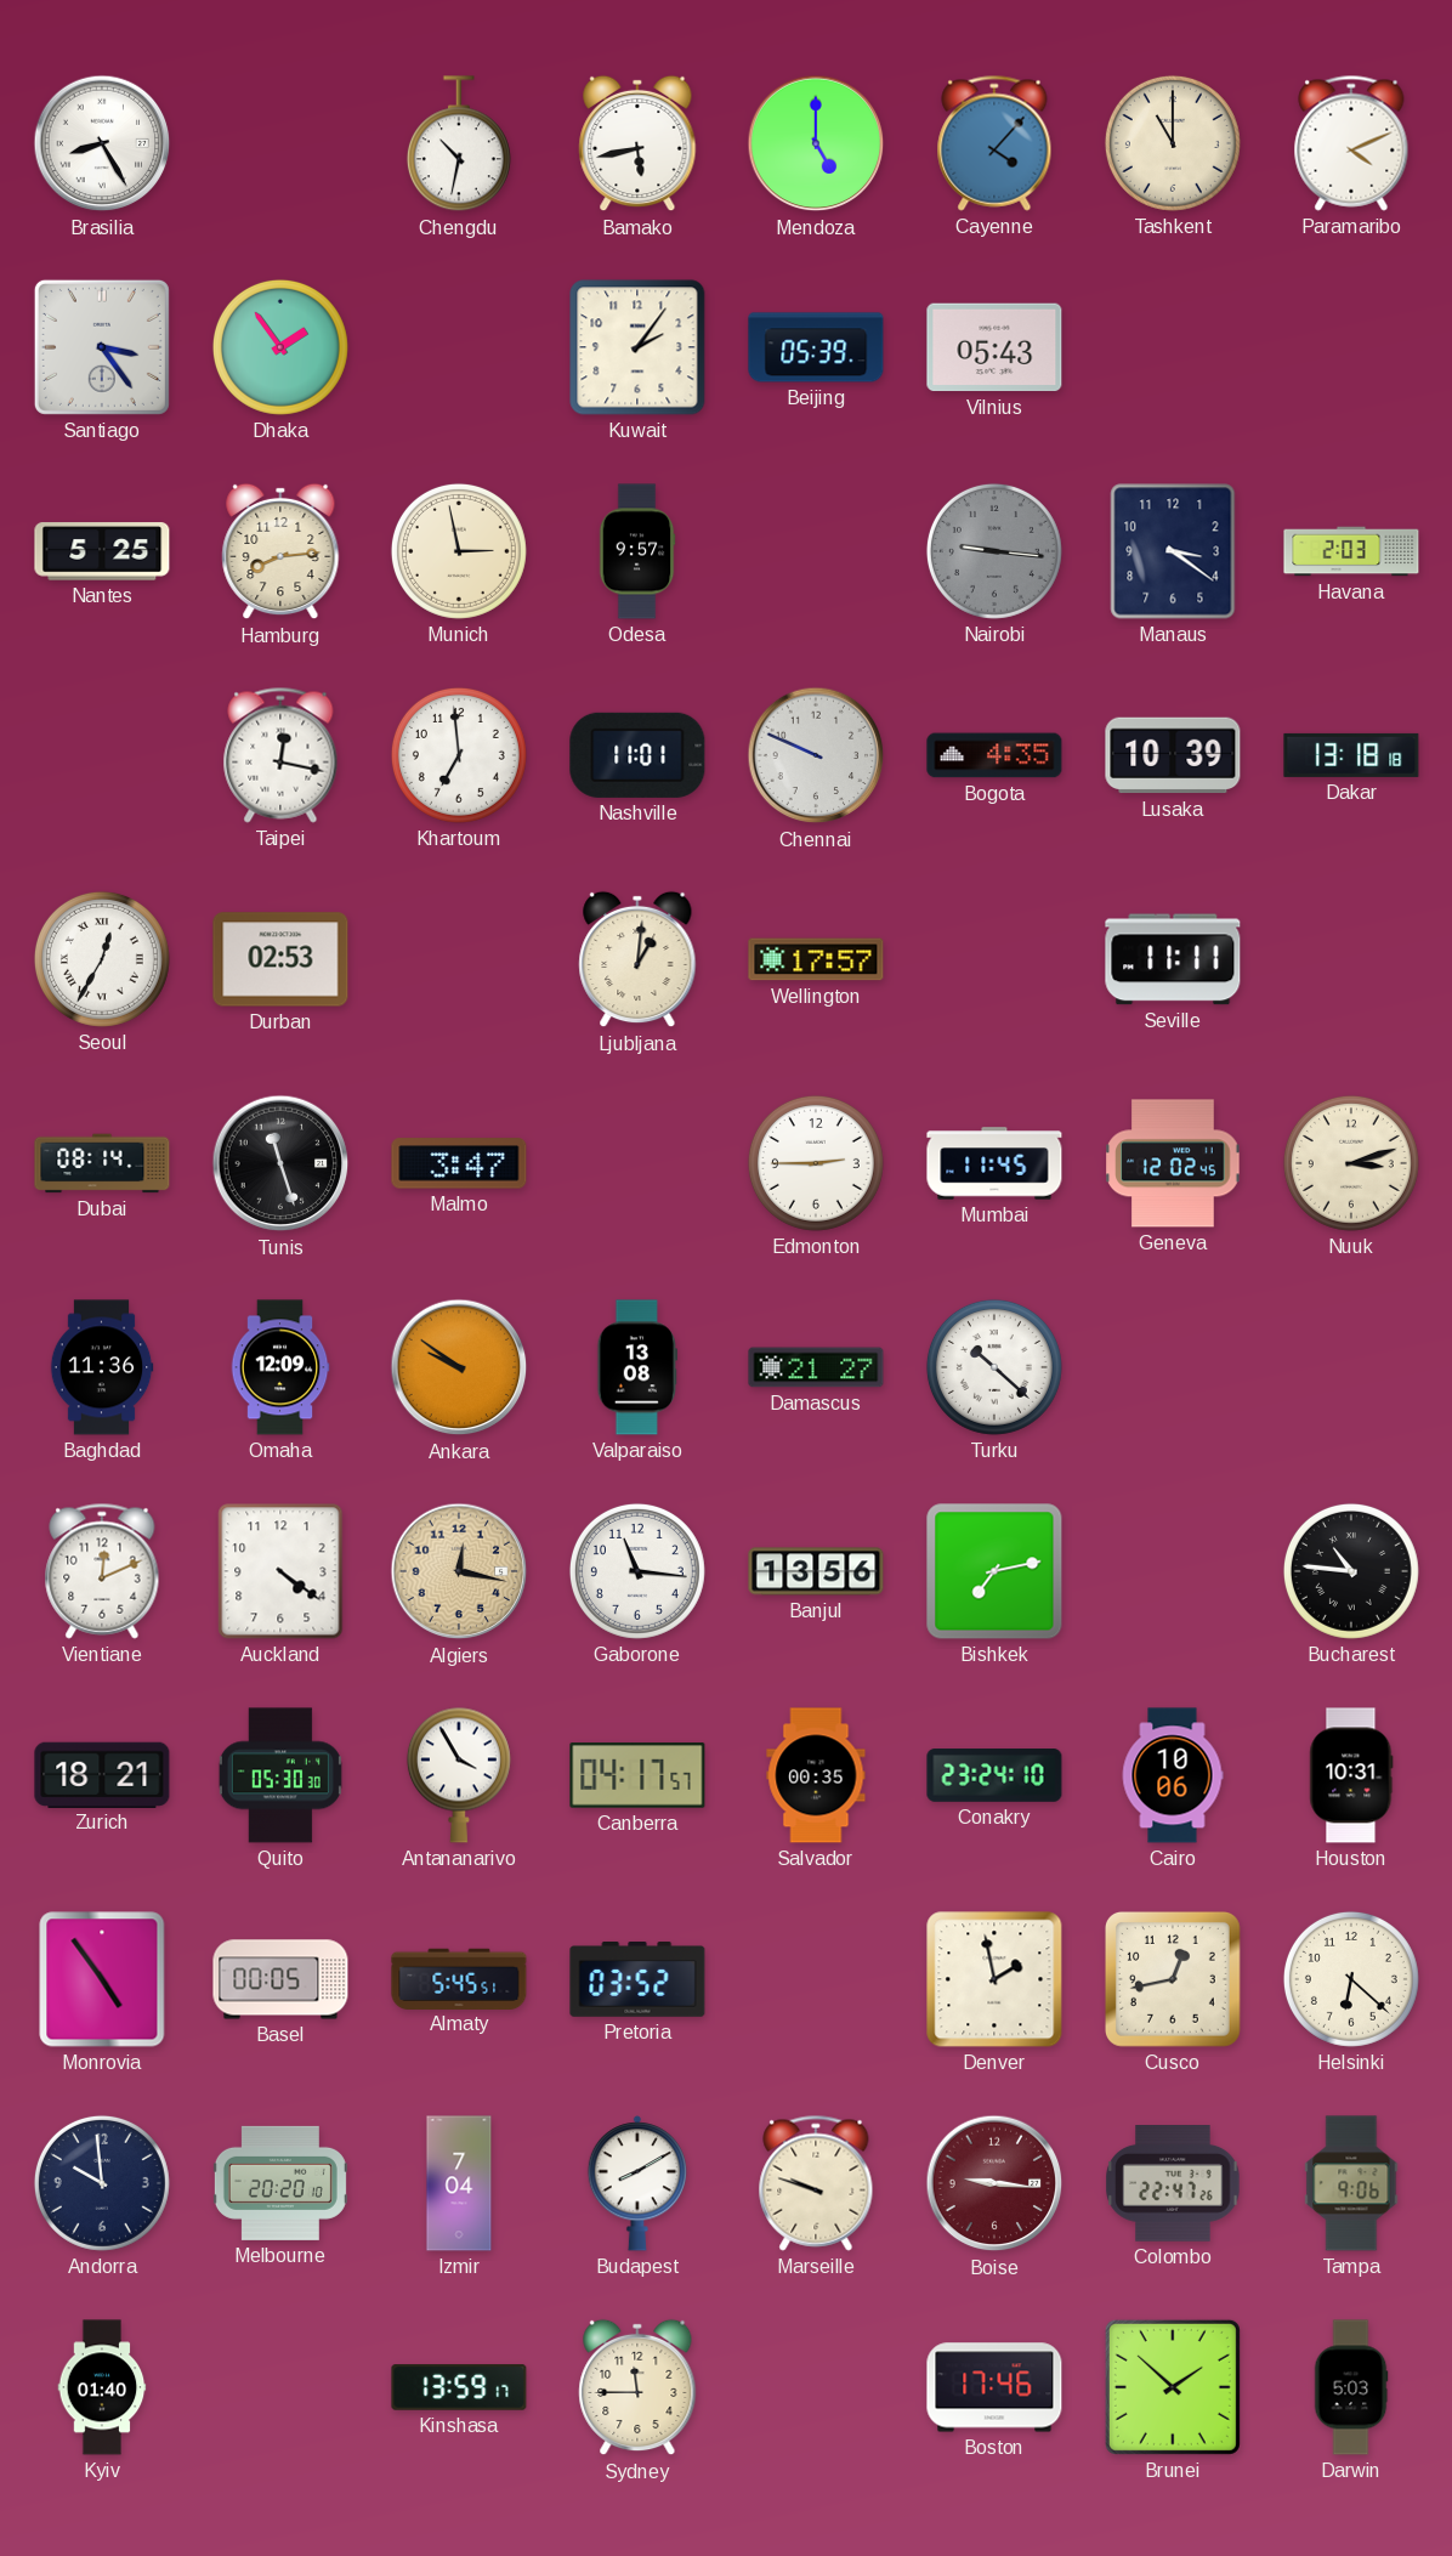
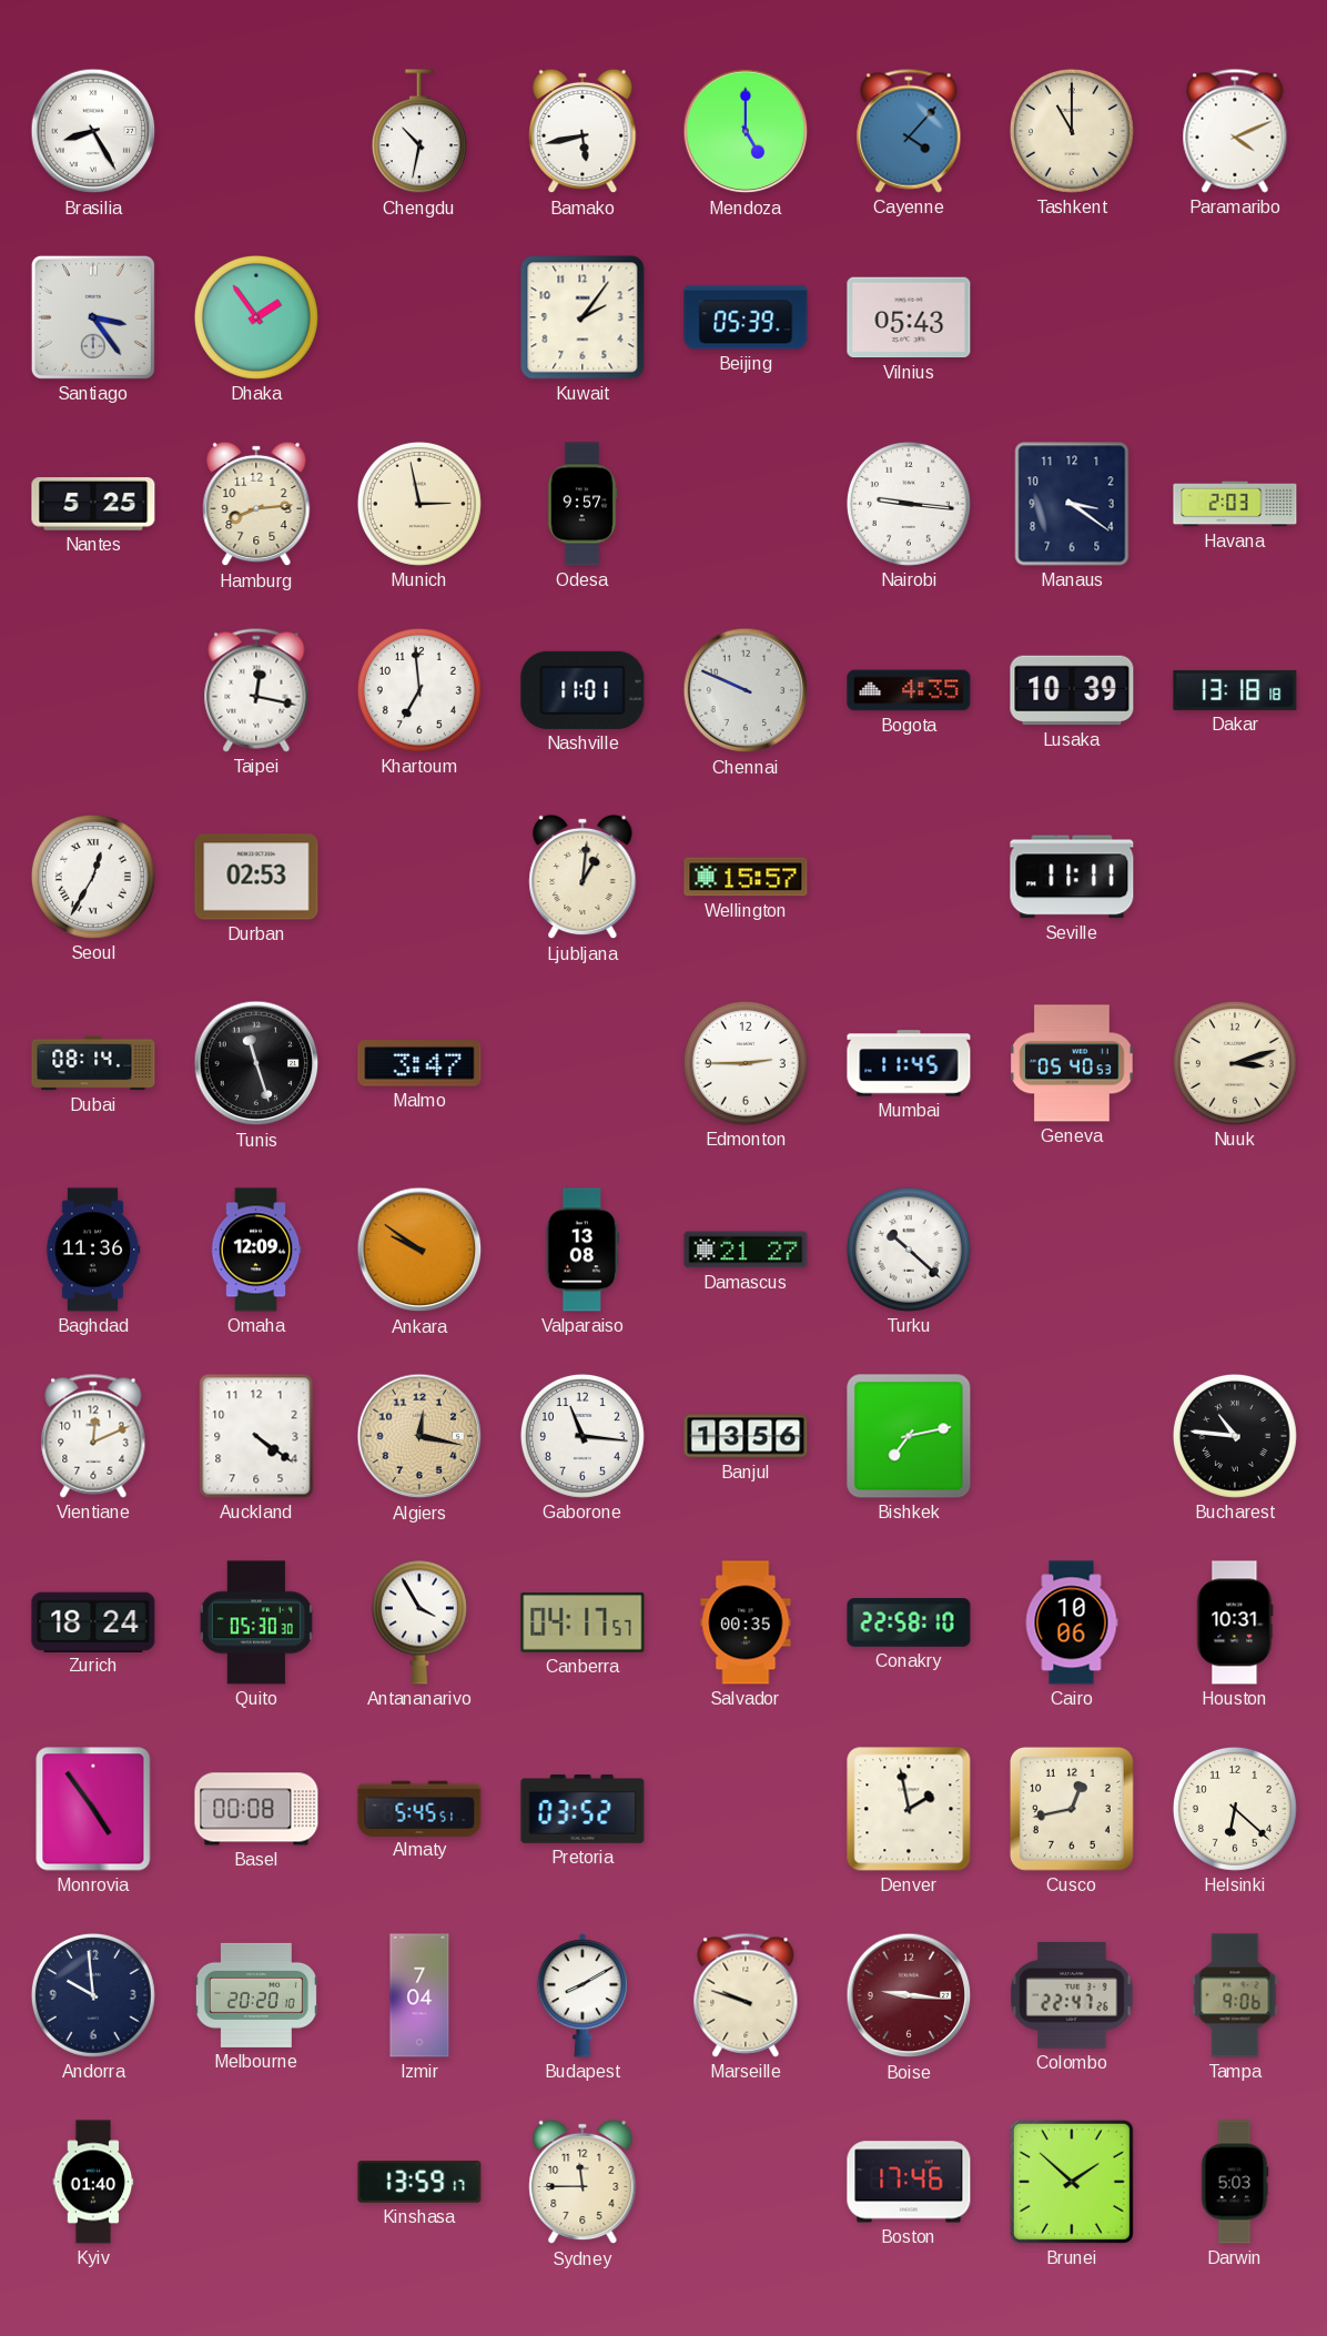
Nairobi dial: grey -> white
Wellington: 17:57 -> 15:57
Geneva: 12:02 -> 05:40
Zurich: 18:21 -> 18:24
Conakry: 23:24 -> 22:58
Basel: 00:05 -> 00:08
